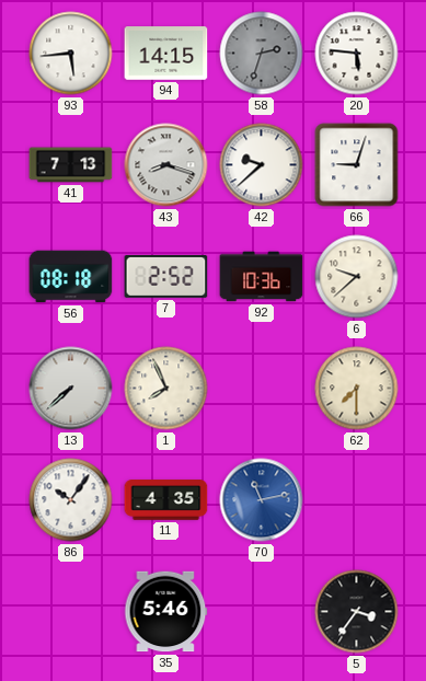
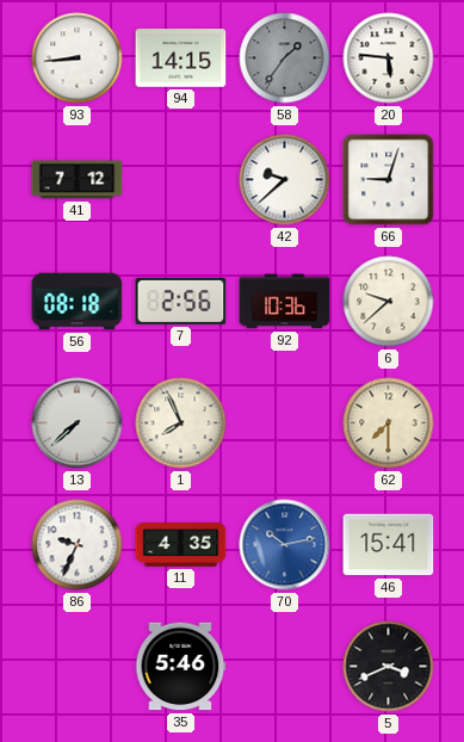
93: 5:44 -> 8:44
58: 2:33 -> 1:36
41: 7:13 -> 7:12
43: 8:18 -> none
7: 2:52 -> 2:56
86: 10:06 -> 9:34
70: 11:13 -> 10:13
46: none -> 15:41
5: 3:36 -> 3:41
